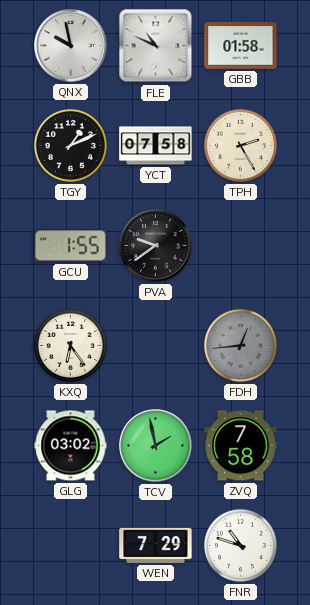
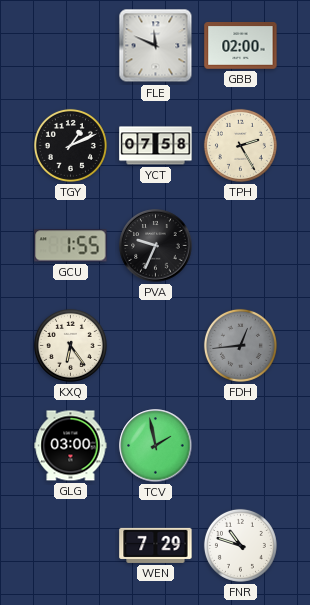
QNX: 9:58 -> none
FLE: 10:49 -> 11:49
GBB: 01:58 -> 02:00
PVA: 9:39 -> 9:34
GLG: 03:02 -> 03:00
ZVQ: 7:58 -> none
